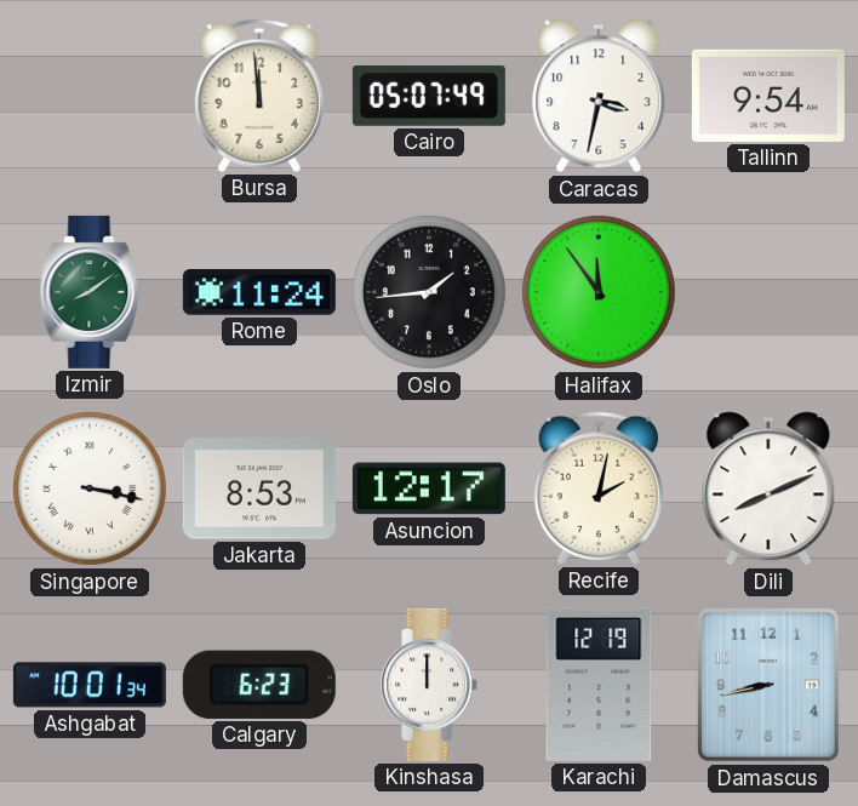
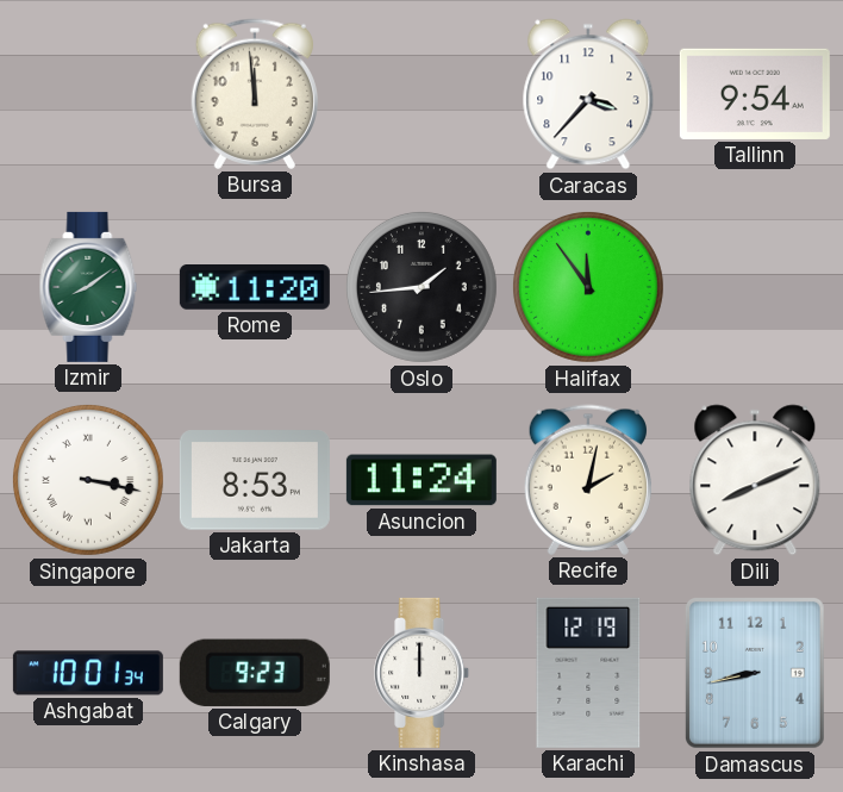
Cairo: 05:07 -> none
Caracas: 3:32 -> 3:37
Rome: 11:24 -> 11:20
Asuncion: 12:17 -> 11:24
Calgary: 6:23 -> 9:23
